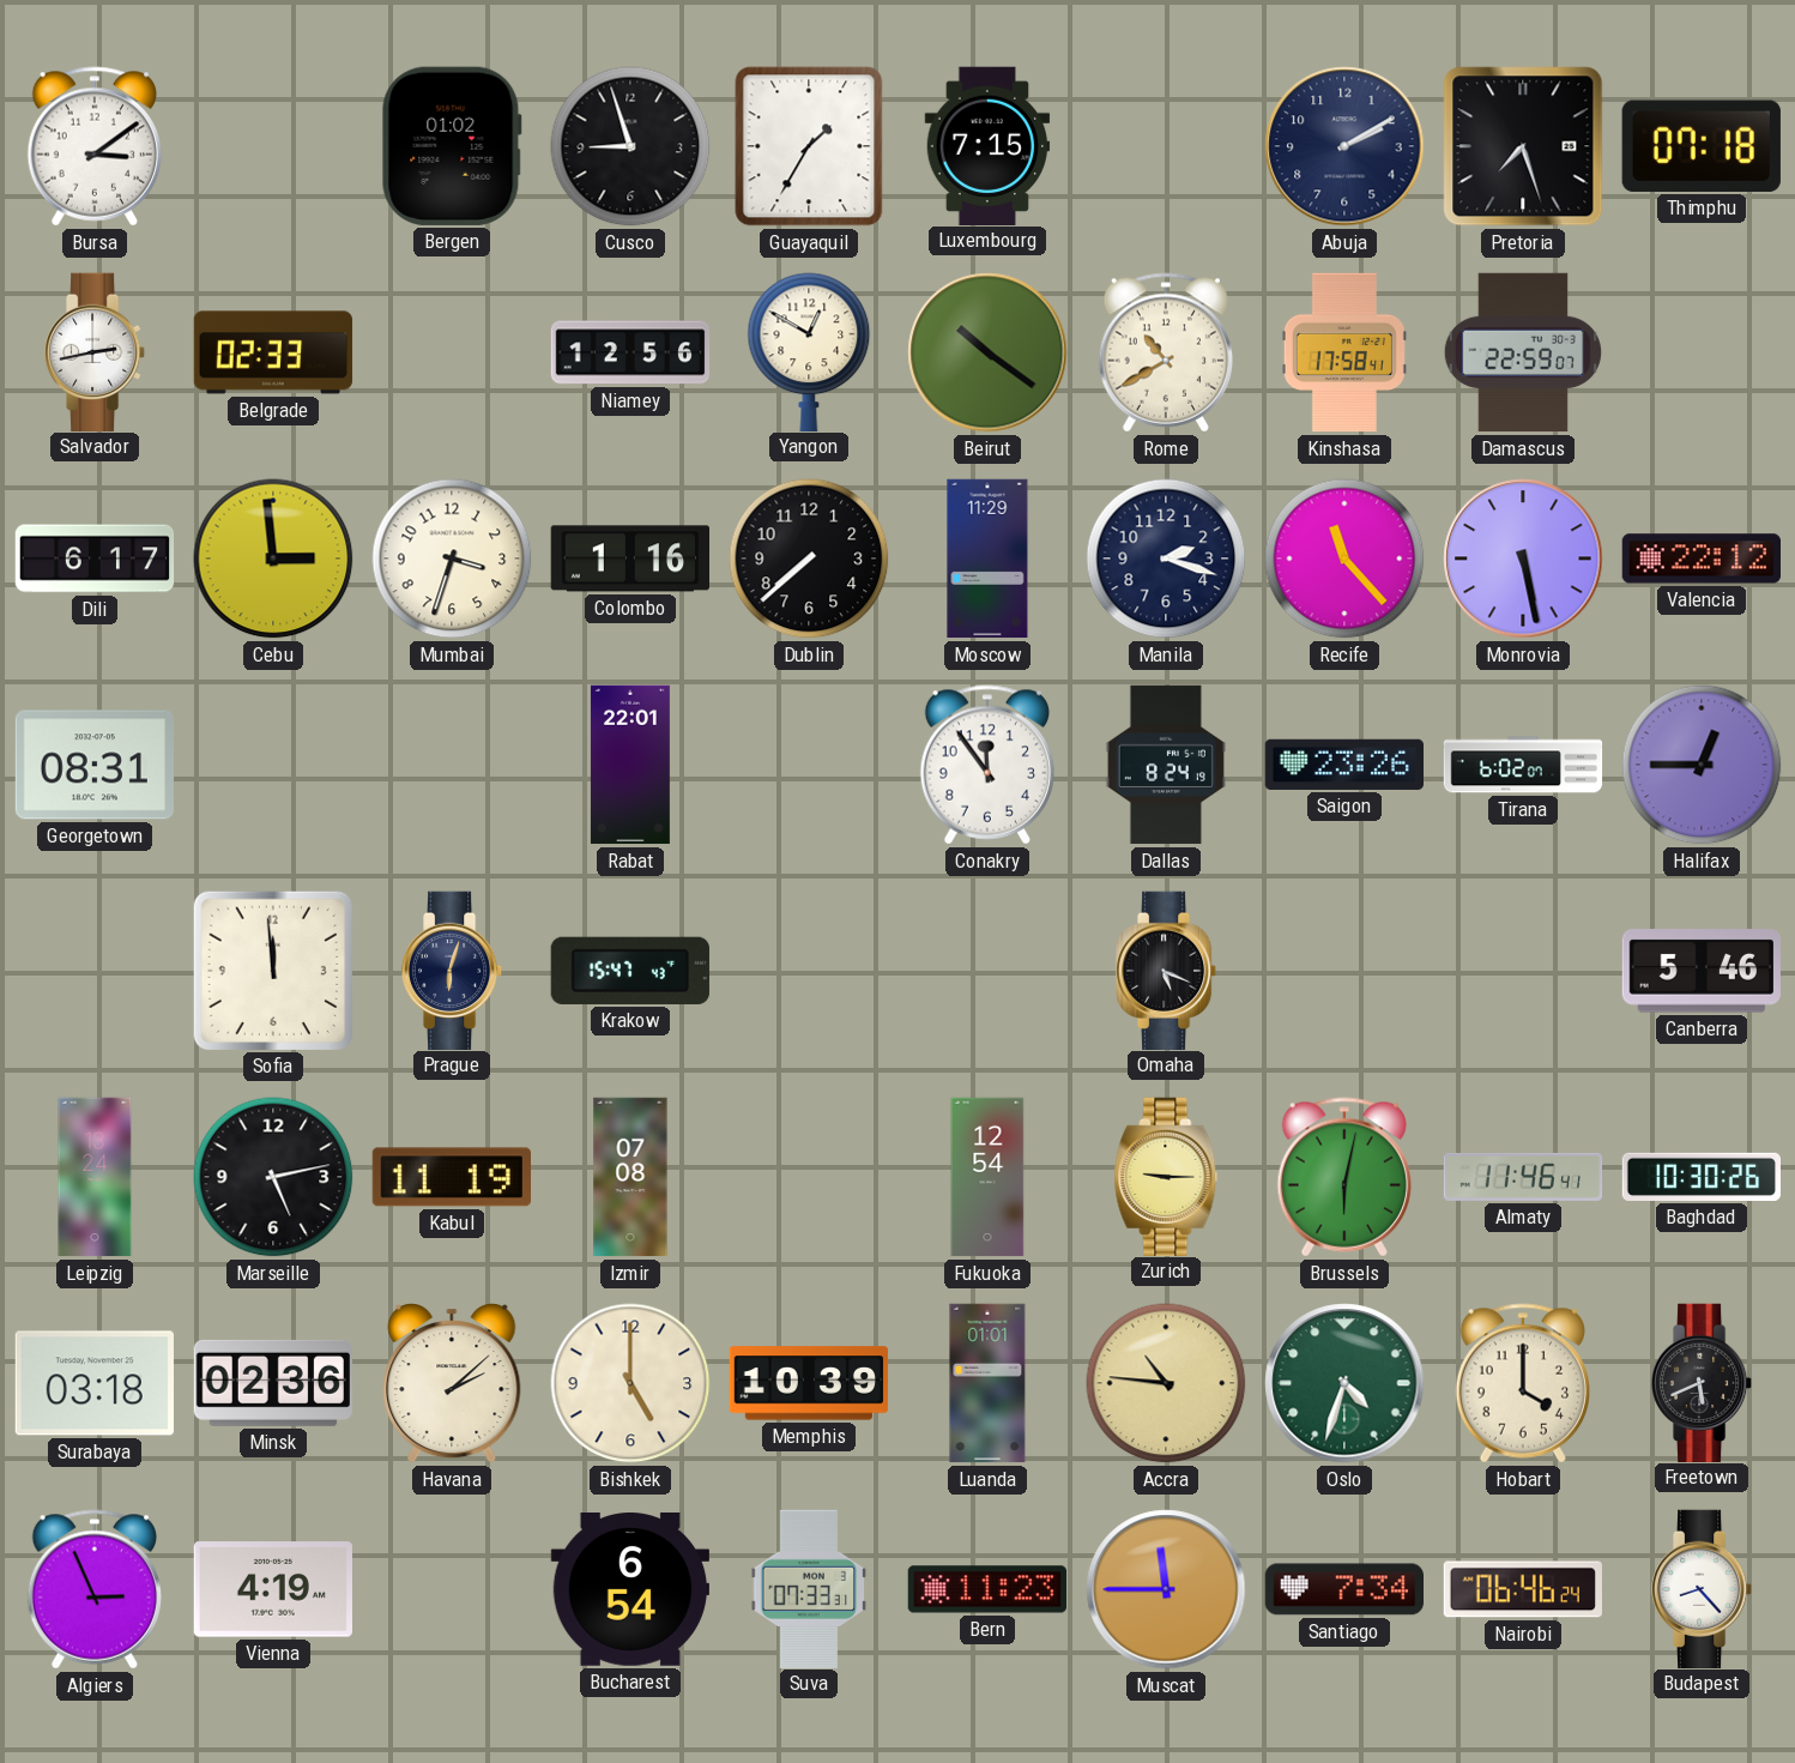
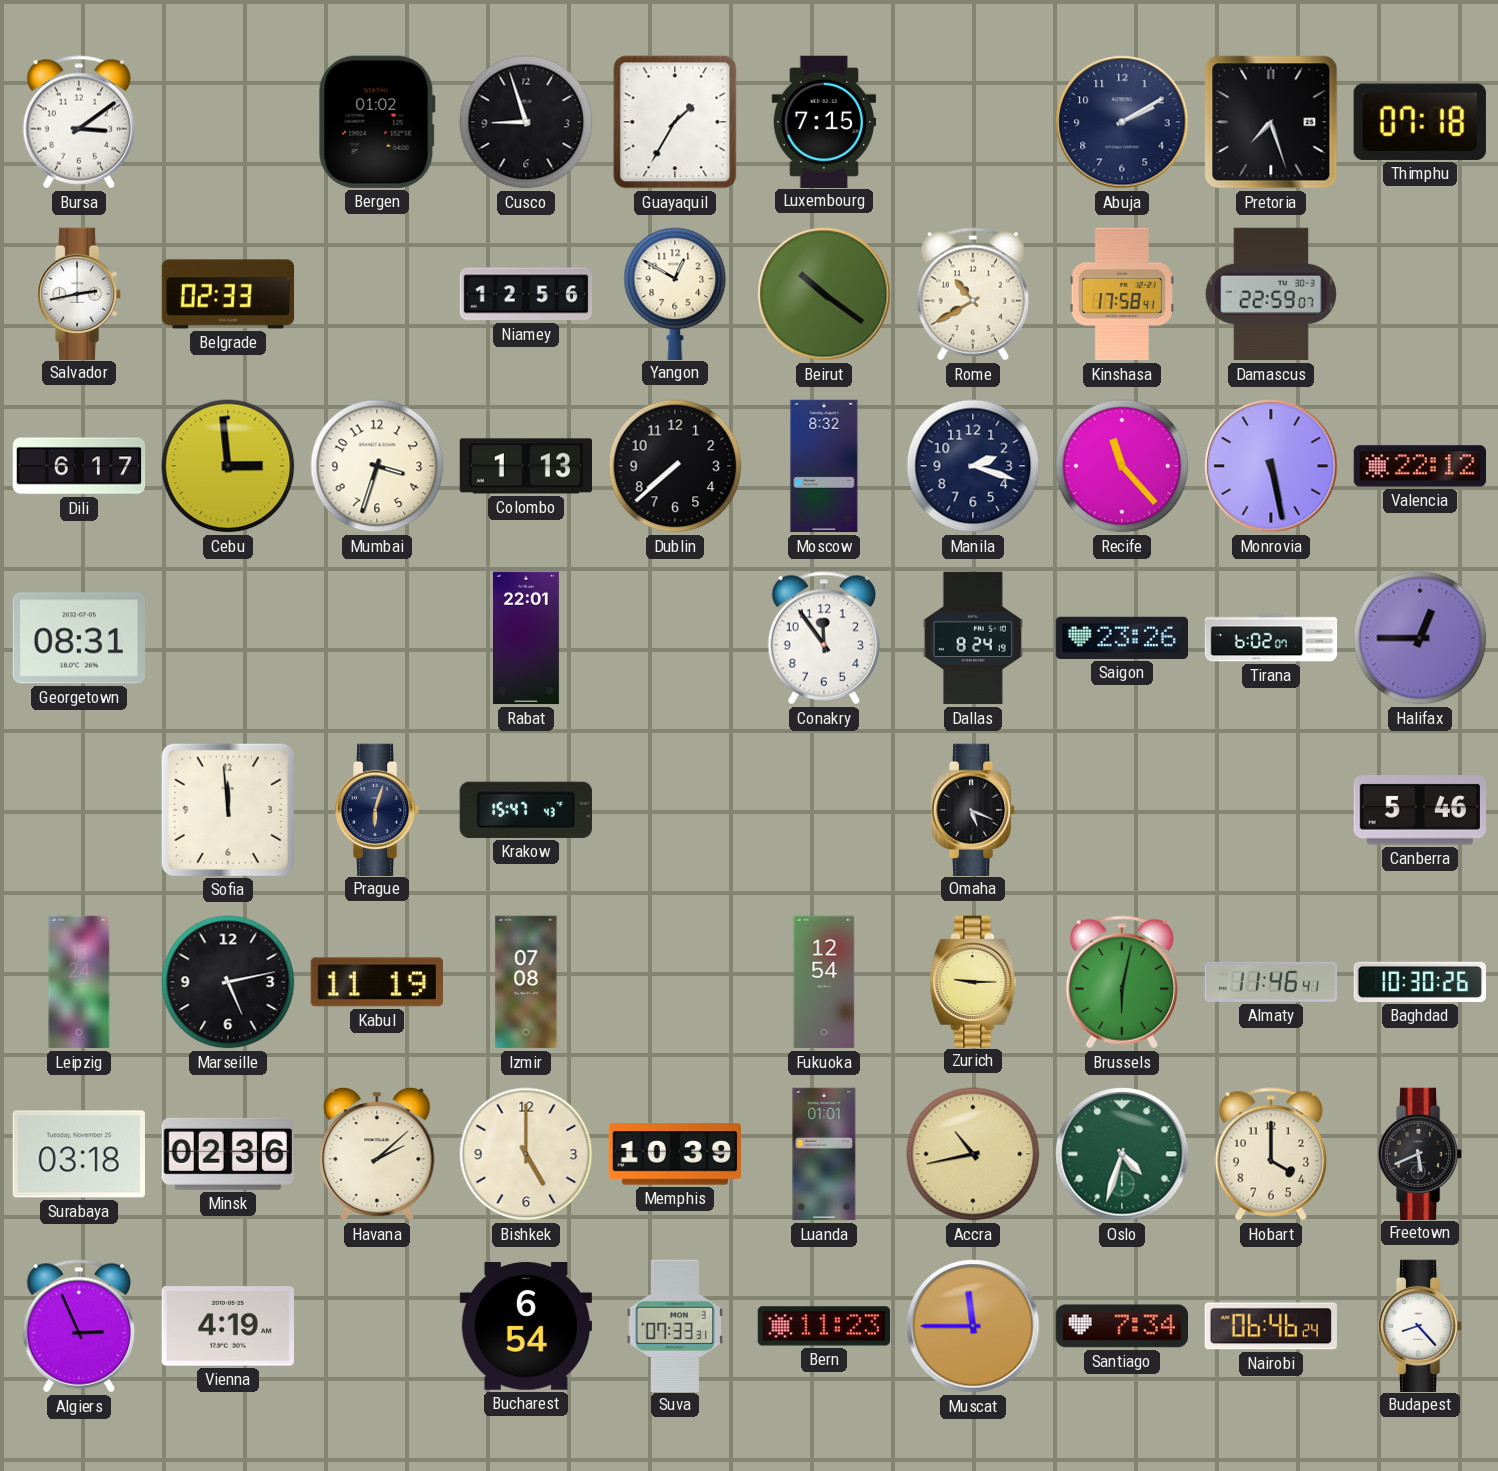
Colombo: 1:16 -> 1:13
Moscow: 11:29 -> 8:32
Accra: 10:46 -> 10:43
